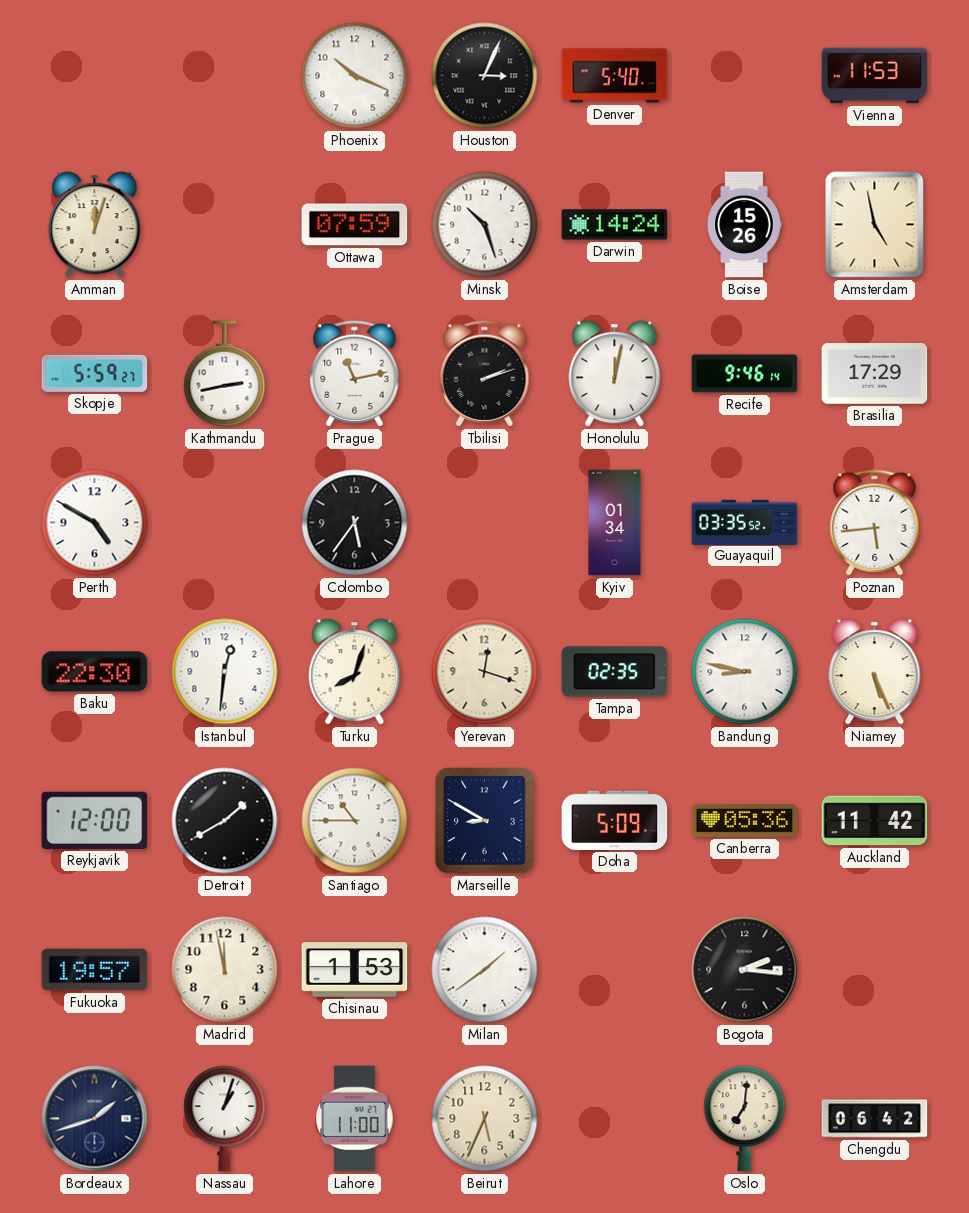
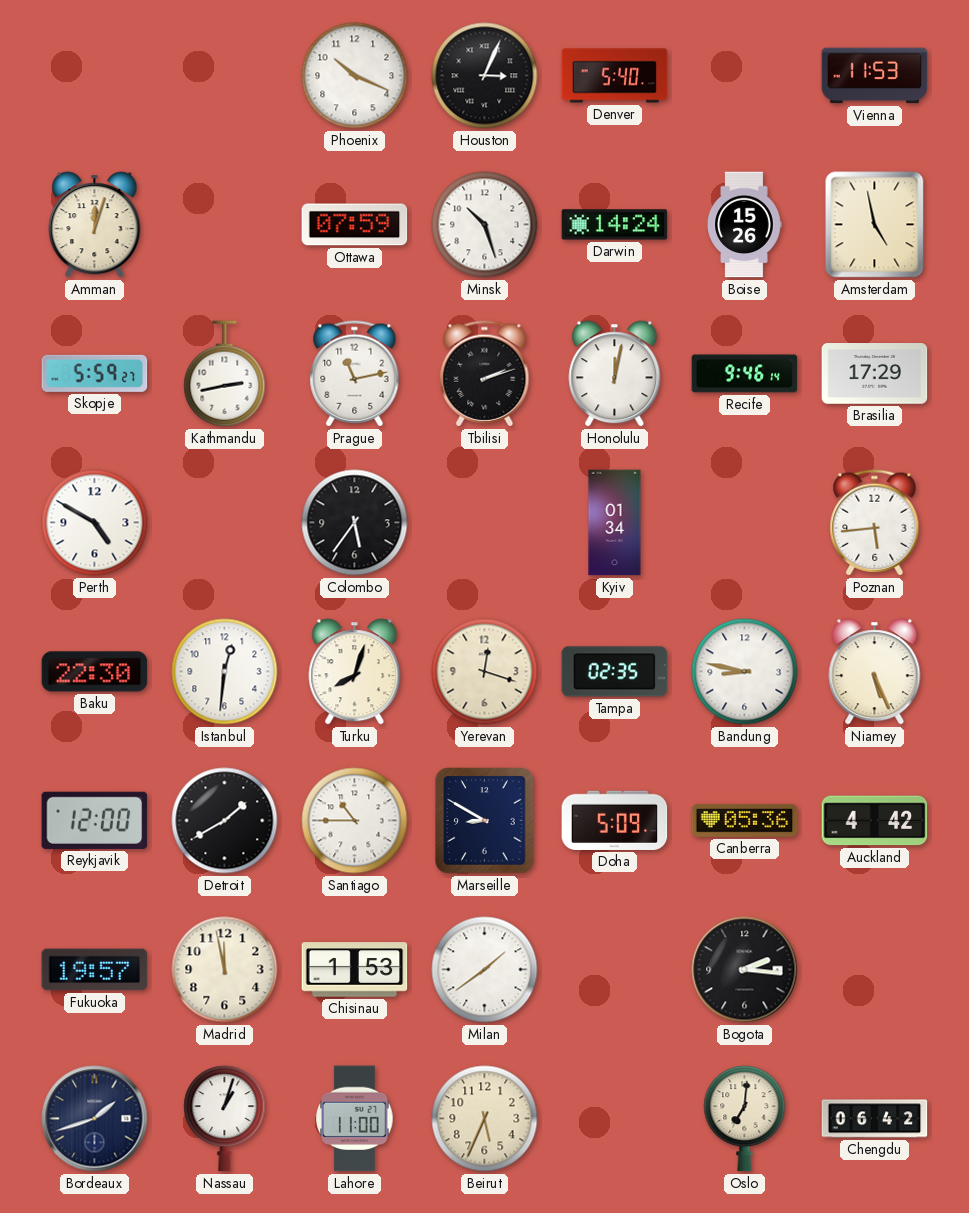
Guayaquil: 03:35 -> none
Auckland: 11:42 -> 4:42
